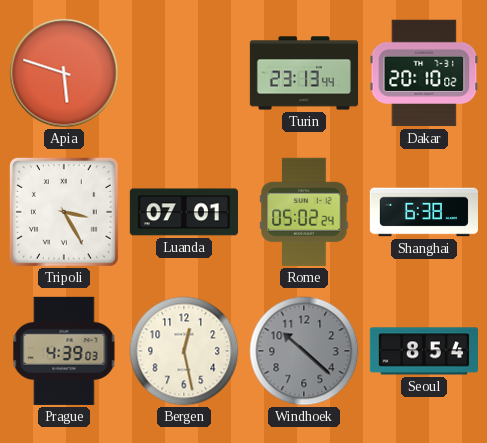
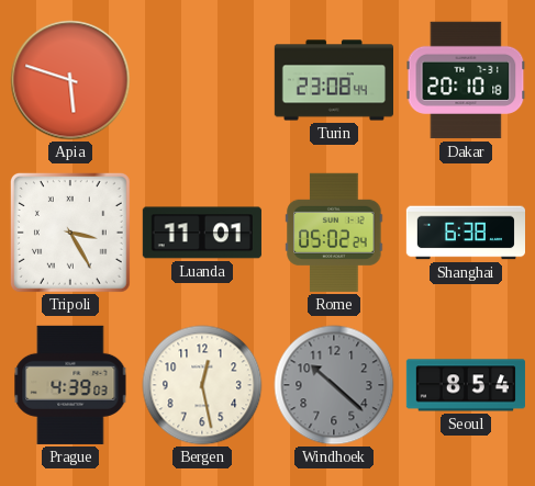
Turin: 23:13 -> 23:08
Dakar: 20:10:02 -> 20:10:18
Luanda: 07:01 -> 11:01
